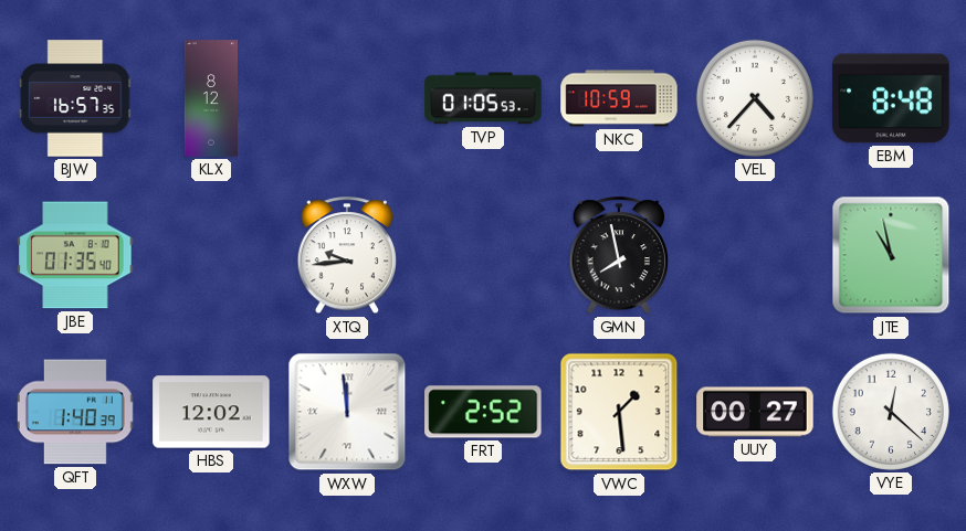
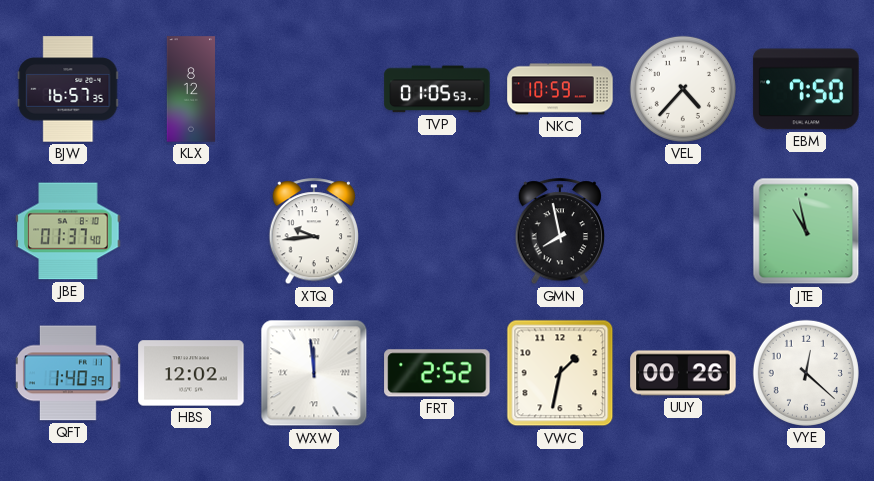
EBM: 8:48 -> 7:50
JBE: 01:35 -> 01:37
VWC: 1:29 -> 1:32
UUY: 00:27 -> 00:26
